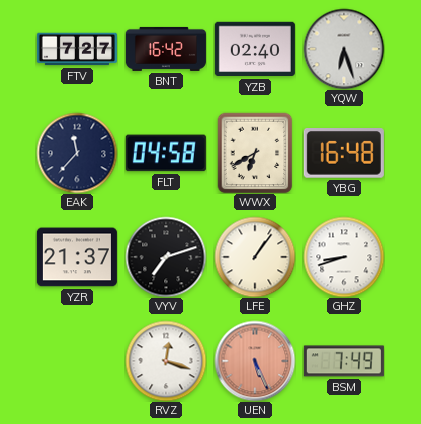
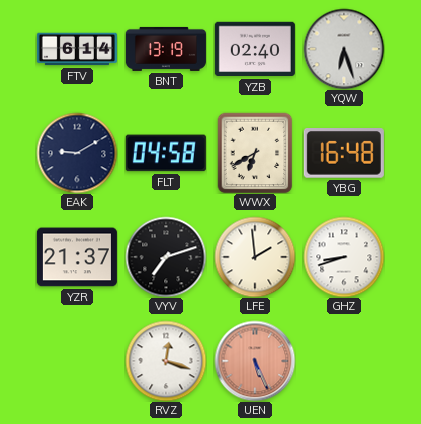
FTV: 7:27 -> 6:14
BNT: 16:42 -> 13:19
EAK: 11:37 -> 9:10
LFE: 1:06 -> 1:59
BSM: 7:49 -> none
